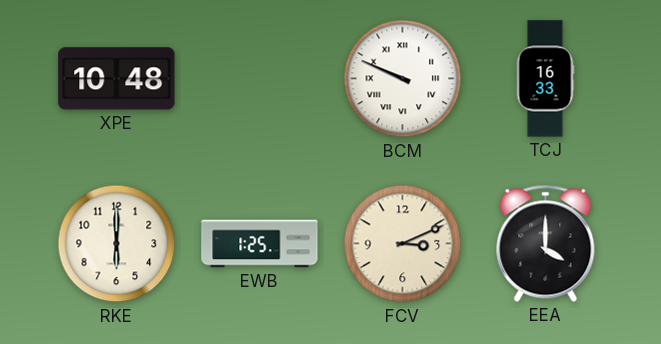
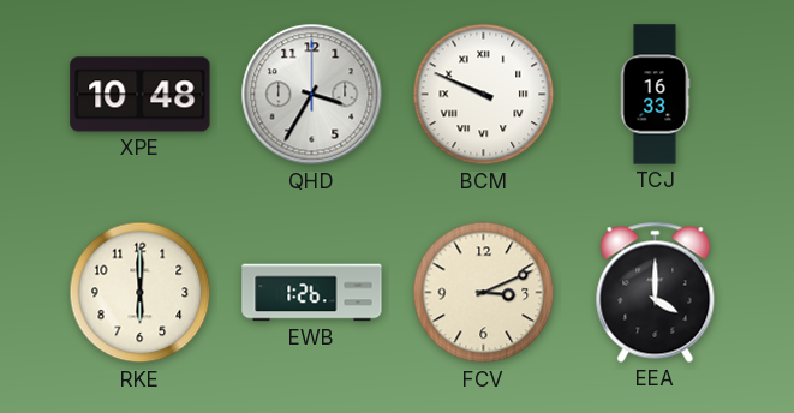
QHD: none -> 3:35
EWB: 1:25 -> 1:26
